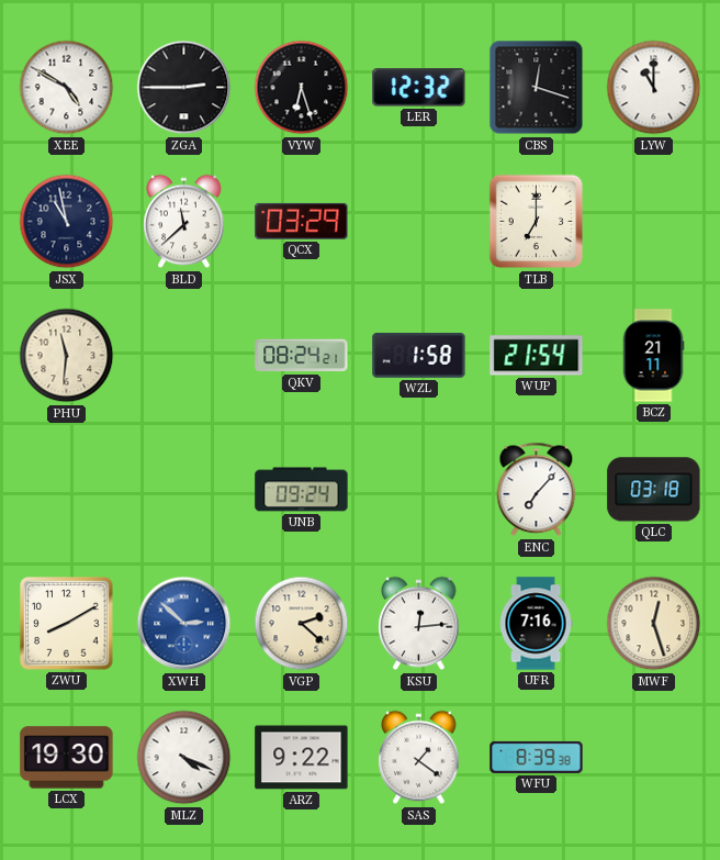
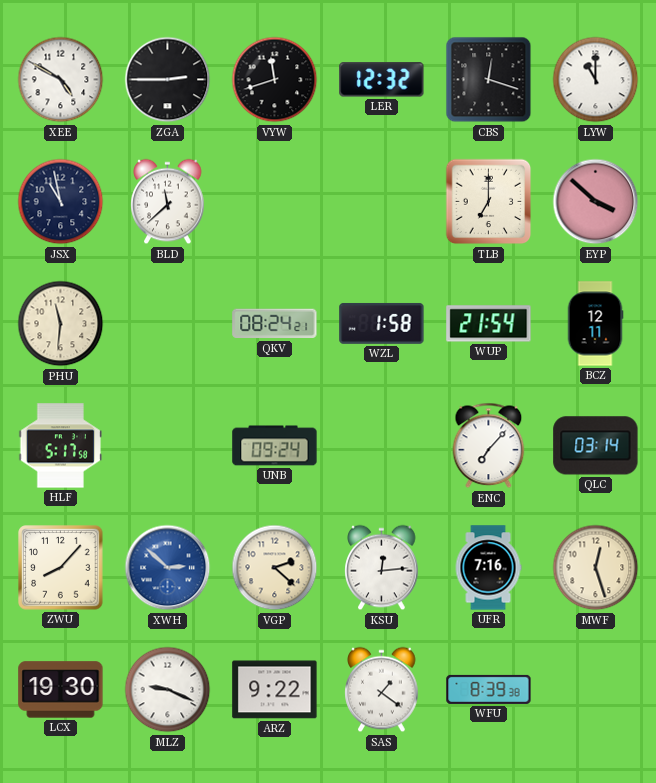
VYW: 6:27 -> 11:42
QCX: 03:29 -> none
EYP: none -> 3:52
BCZ: 21:11 -> 12:11
HLF: none -> 5:17
QLC: 03:18 -> 03:14
ZWU: 8:10 -> 8:07
MLZ: 4:19 -> 9:19
